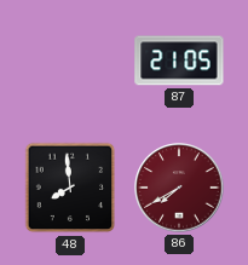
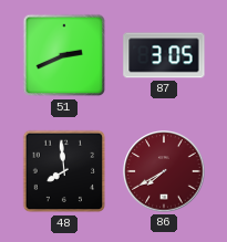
51: none -> 2:41
87: 21:05 -> 3:05
